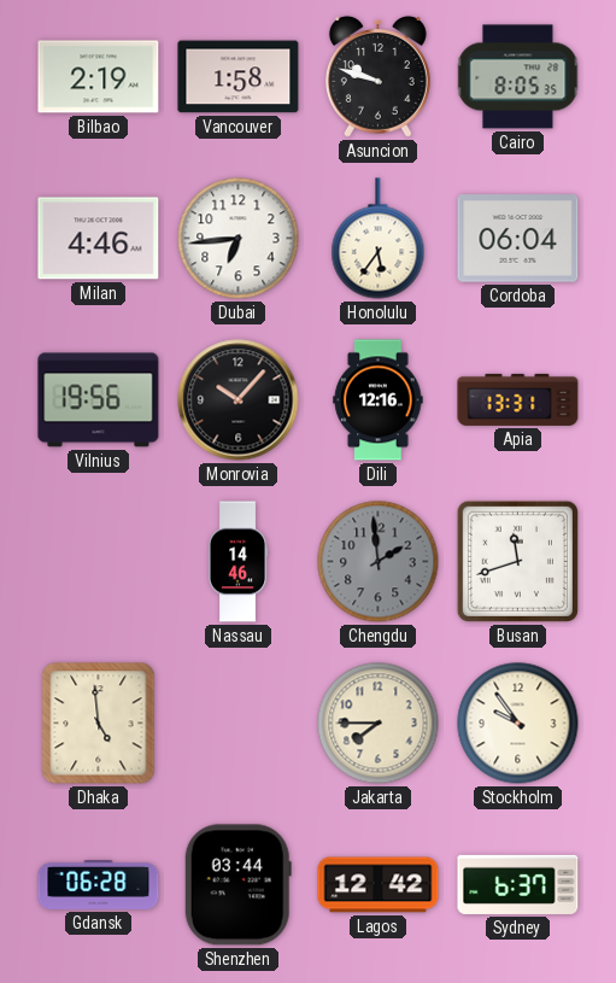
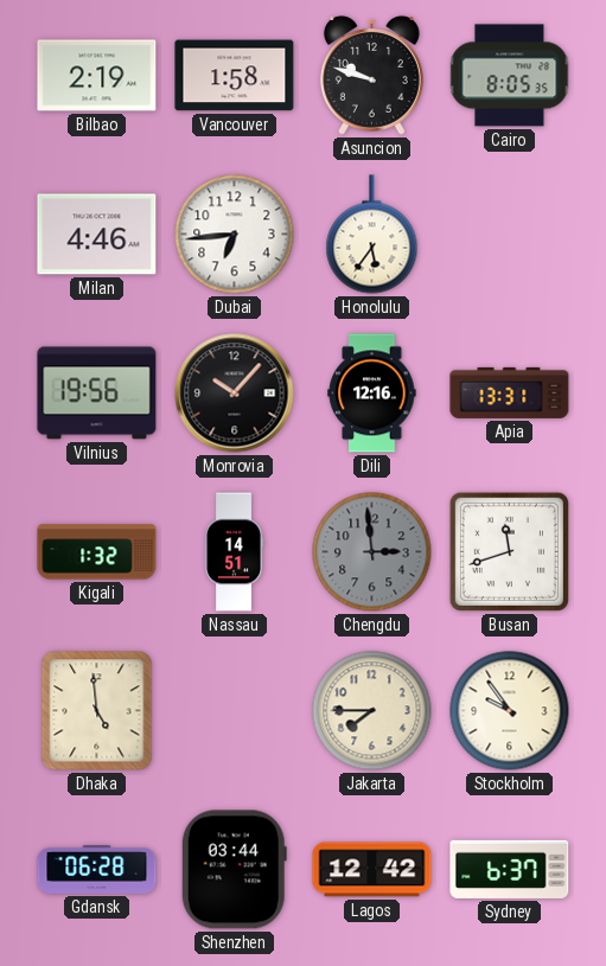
Cordoba: 06:04 -> none
Kigali: none -> 1:32
Nassau: 14:46 -> 14:51
Chengdu: 1:59 -> 2:59
